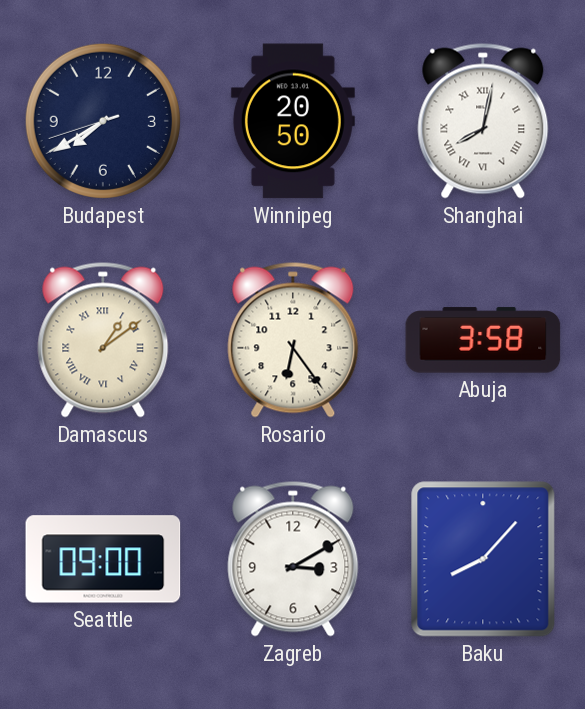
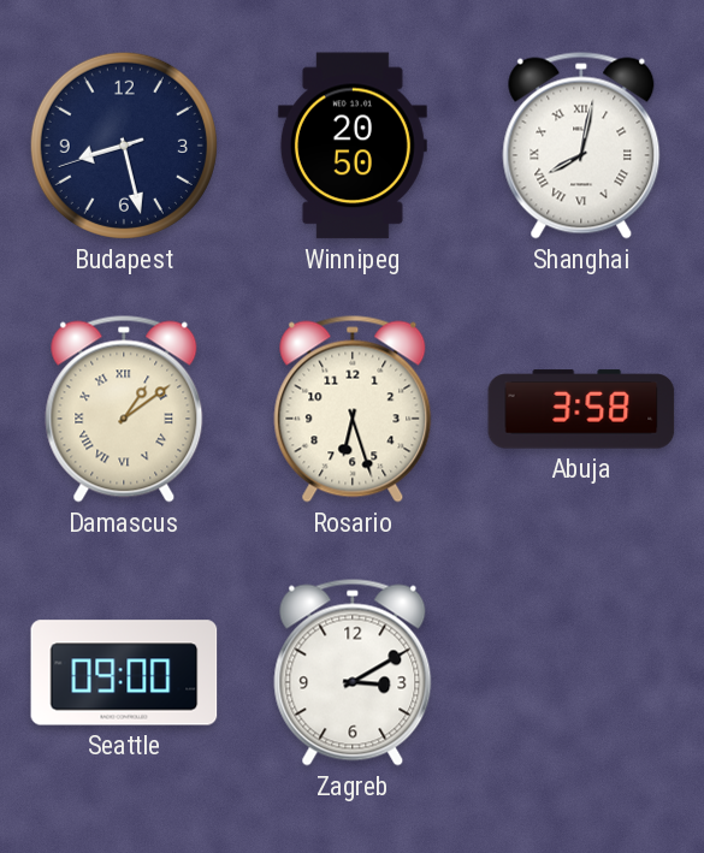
Budapest: 7:39 -> 8:27
Rosario: 6:24 -> 6:27
Baku: 8:07 -> none
